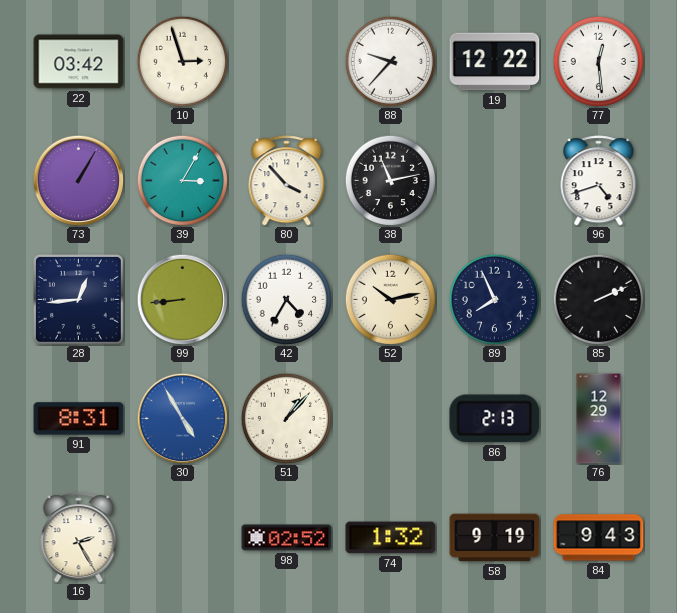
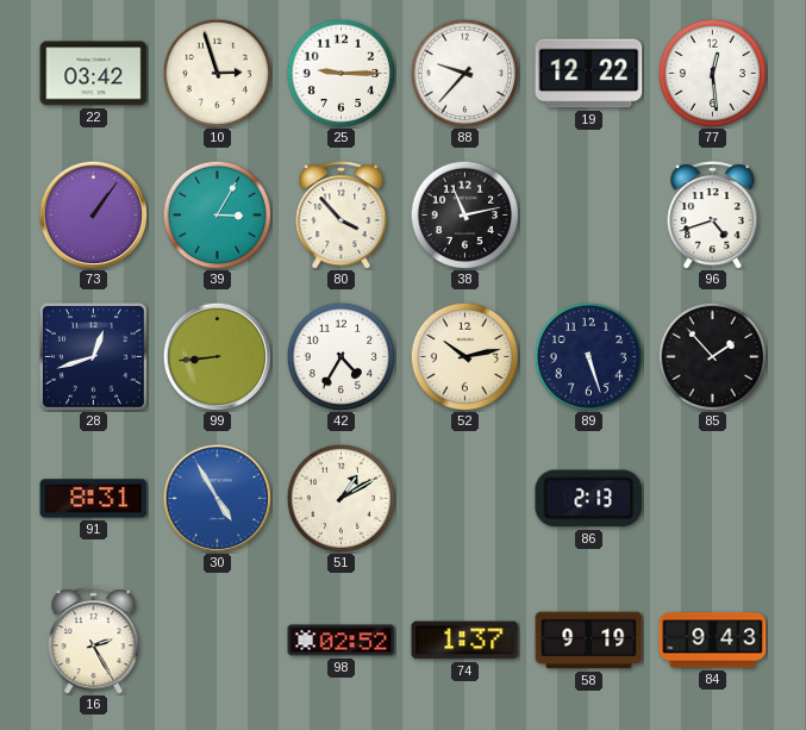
25: none -> 9:15
73: 1:05 -> 1:06
28: 12:44 -> 12:42
89: 7:56 -> 5:27
85: 2:11 -> 1:53
51: 1:07 -> 1:10
76: 12:29 -> none
74: 1:32 -> 1:37
